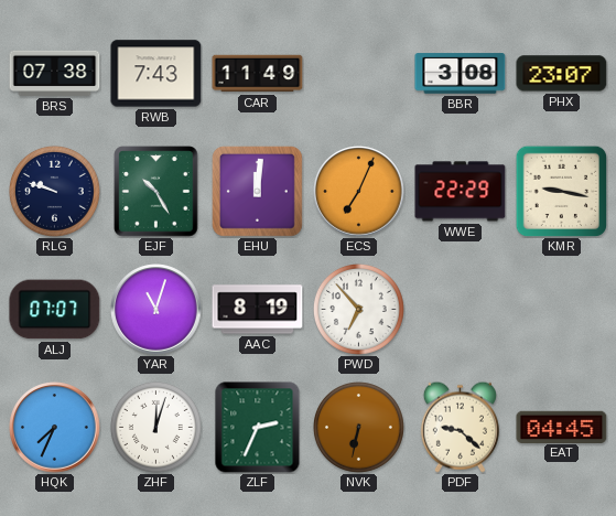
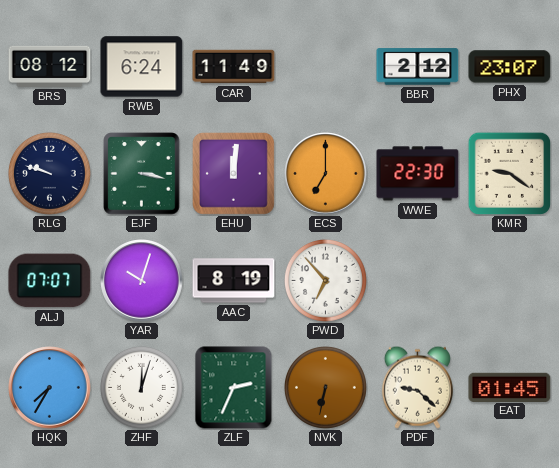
BRS: 07:38 -> 08:12
RWB: 7:43 -> 6:24
BBR: 3:08 -> 2:12
EJF: 10:25 -> 3:17
ECS: 7:04 -> 7:00
WWE: 22:29 -> 22:30
KMR: 9:17 -> 9:21
YAR: 11:03 -> 10:03
HQK: 7:34 -> 7:35
EAT: 04:45 -> 01:45
